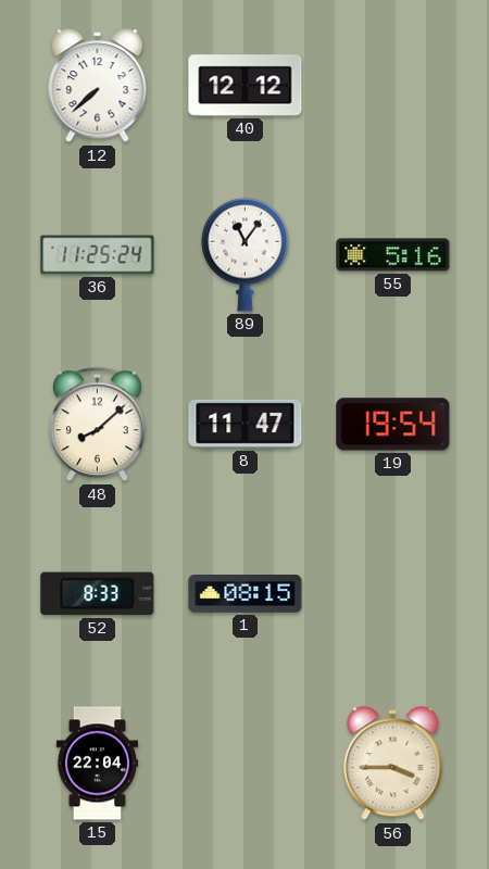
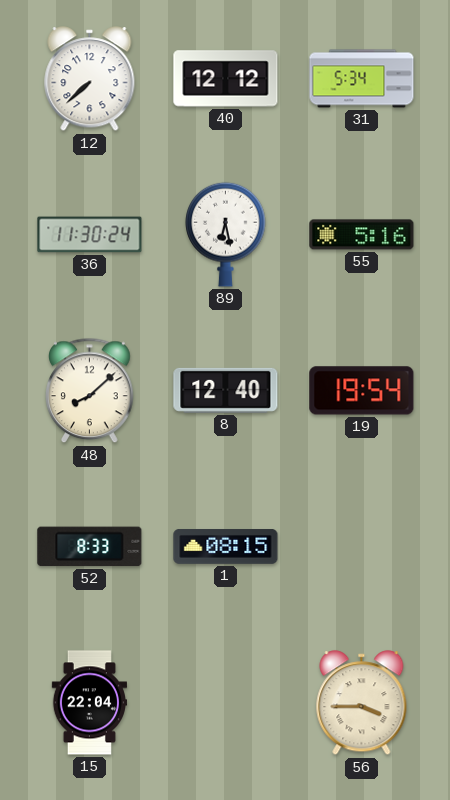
31: none -> 5:34
36: 11:25 -> 11:30
89: 11:06 -> 6:28
8: 11:47 -> 12:40
